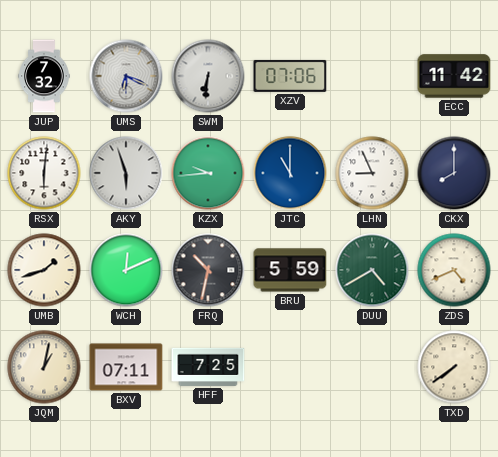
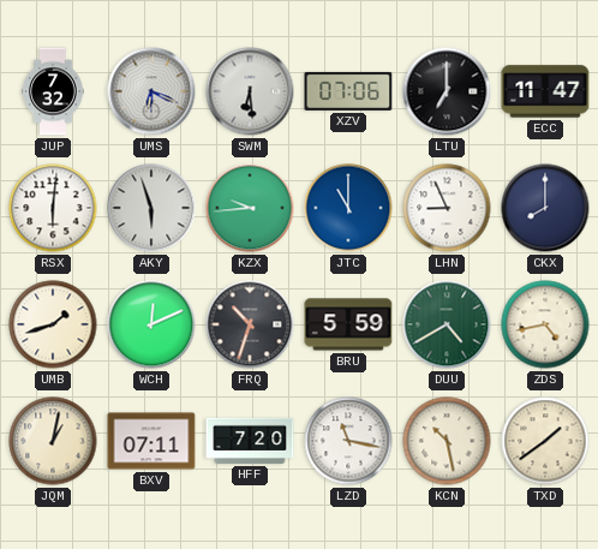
SWM: 6:31 -> 6:29
LTU: none -> 7:00
ECC: 11:42 -> 11:47
FRQ: 10:32 -> 10:33
ZDS: 4:41 -> 4:43
HFF: 7:25 -> 7:20
LZD: none -> 11:17
KCN: none -> 10:28
TXD: 7:39 -> 1:39
